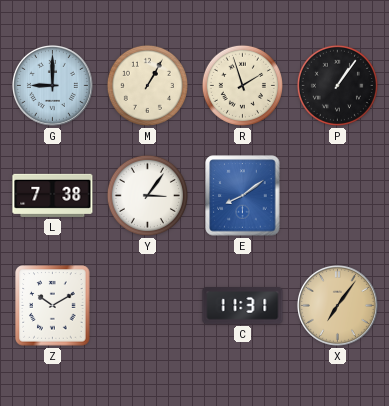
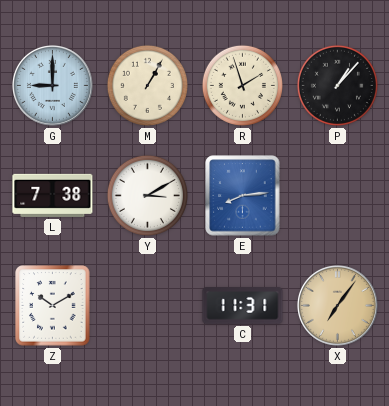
P: 1:06 -> 1:07
Y: 3:06 -> 3:10
E: 8:09 -> 8:14
